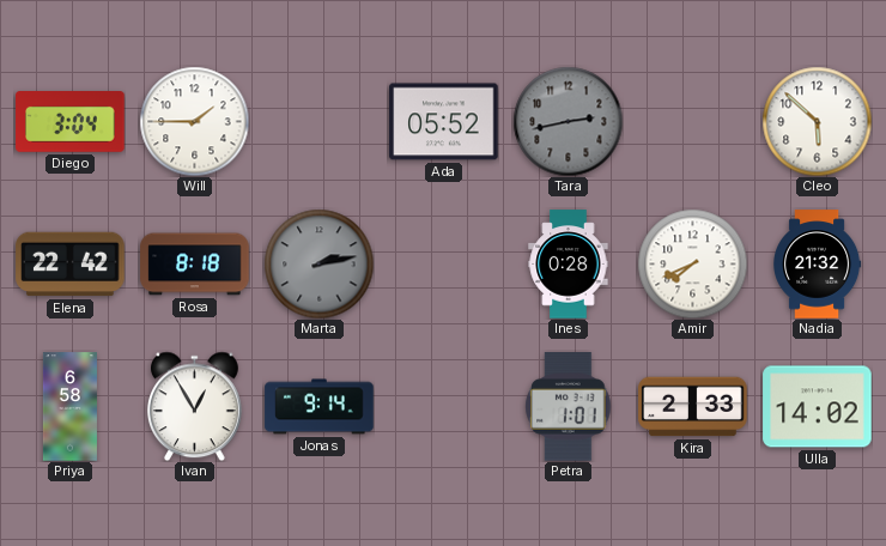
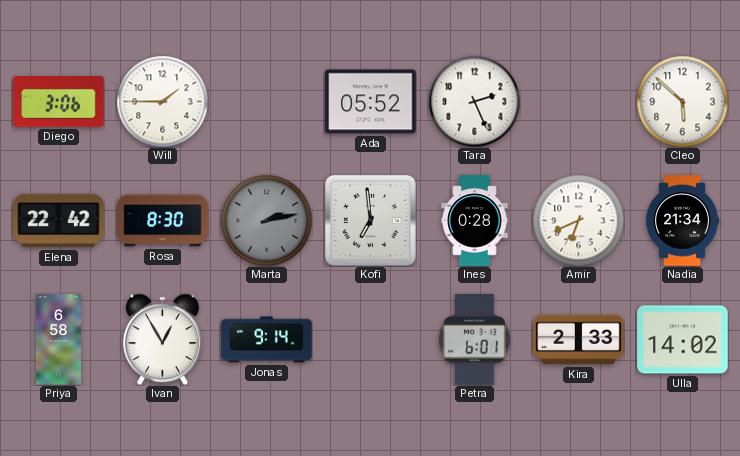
Diego: 3:04 -> 3:06
Tara: 2:43 -> 2:26
Tara dial: grey -> white
Rosa: 8:18 -> 8:30
Kofi: none -> 6:59
Amir: 7:41 -> 6:41
Nadia: 21:32 -> 21:34
Petra: 1:01 -> 6:01
